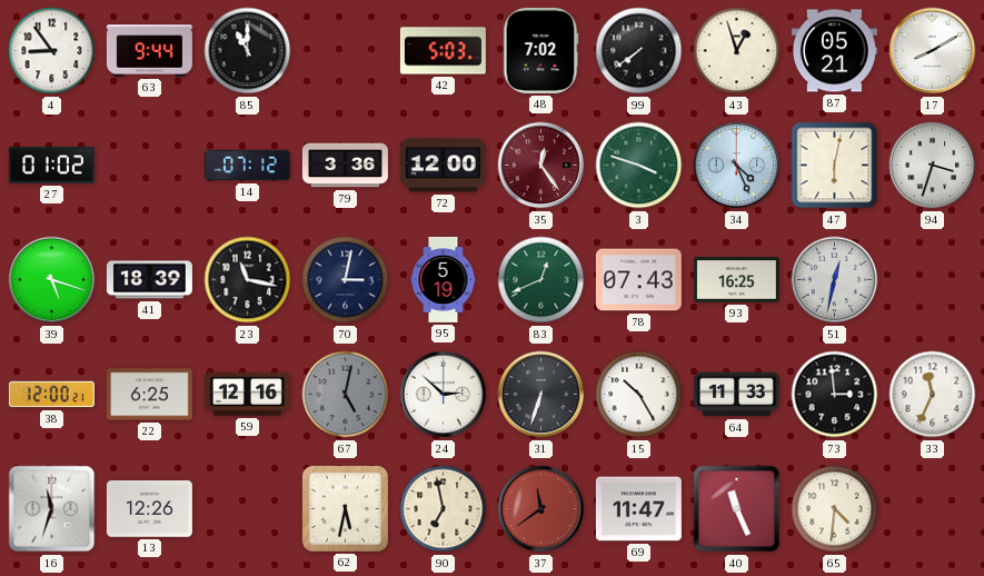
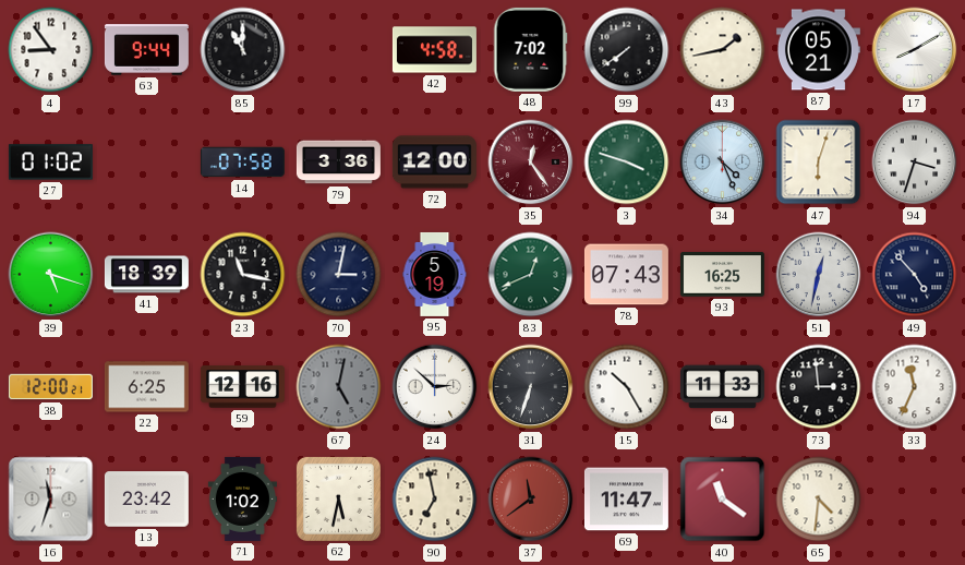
42: 5:03 -> 4:58
43: 12:57 -> 1:43
14: 07:12 -> 07:58
47: 6:02 -> 6:03
49: none -> 4:53
13: 12:26 -> 23:42
71: none -> 1:02
40: 11:26 -> 11:21
